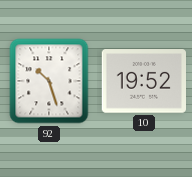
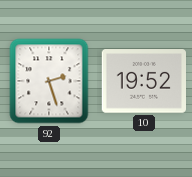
92: 10:27 -> 2:27
